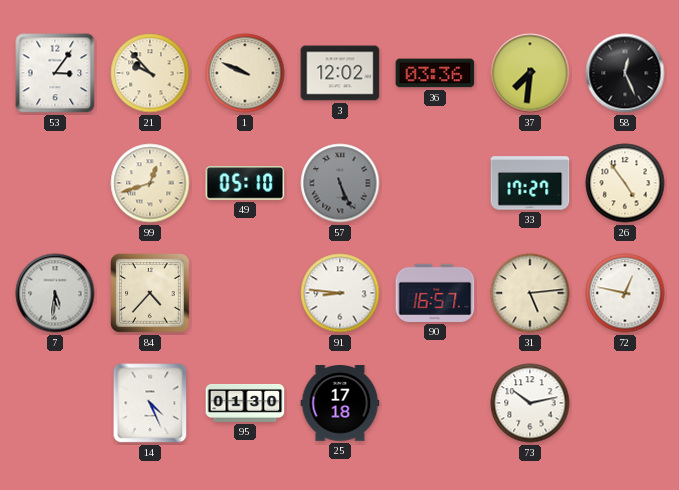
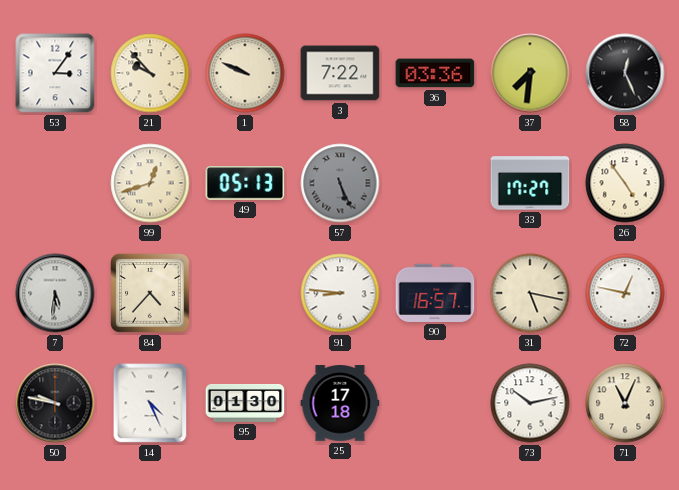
3: 12:02 -> 7:22
49: 05:10 -> 05:13
31: 5:14 -> 5:17
50: none -> 9:47
71: none -> 11:04
